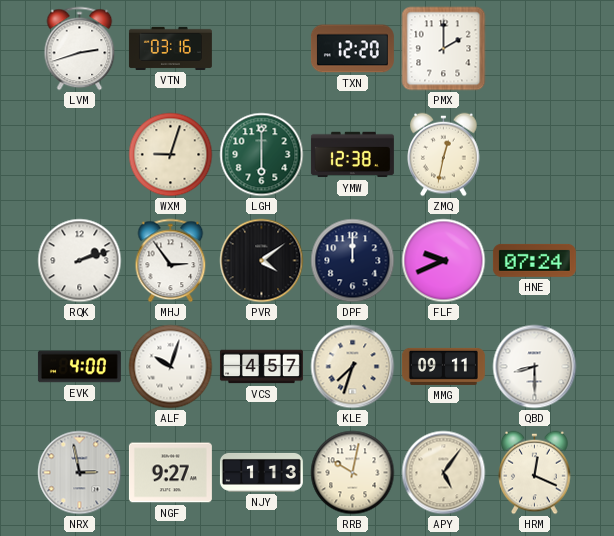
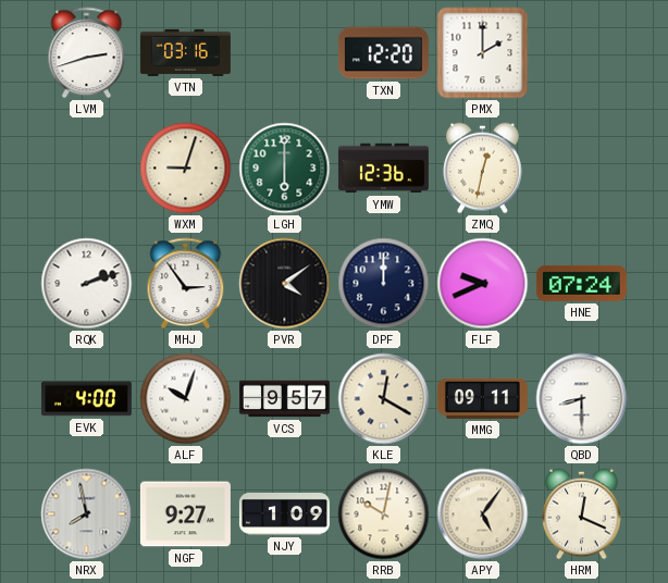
YMW: 12:38 -> 12:36
VCS: 4:57 -> 9:57
KLE: 7:33 -> 12:20
NRX: 2:58 -> 7:58
NJY: 1:13 -> 1:09
